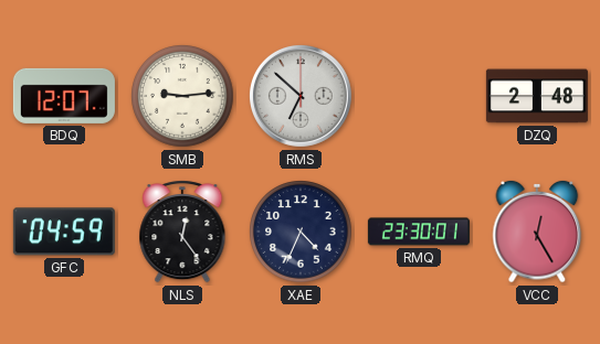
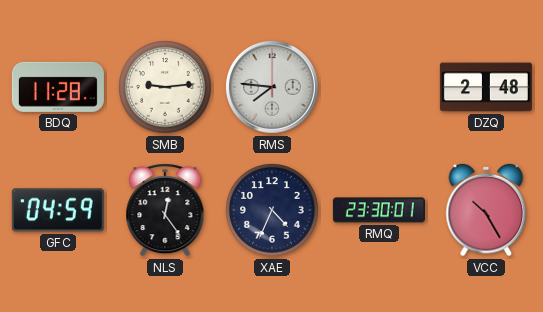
BDQ: 12:07 -> 11:28
RMS: 6:52 -> 7:46
VCC: 12:25 -> 10:25
